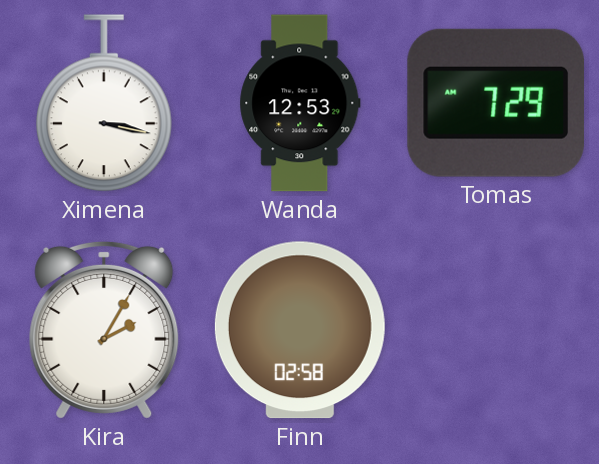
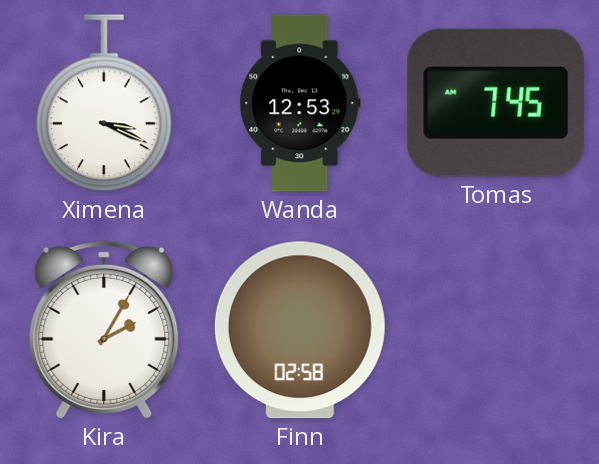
Ximena: 3:17 -> 3:19
Tomas: 7:29 -> 7:45
